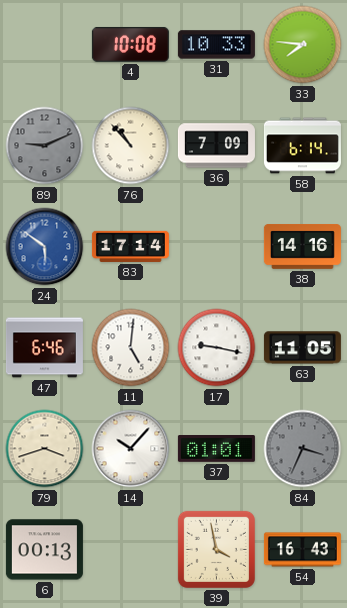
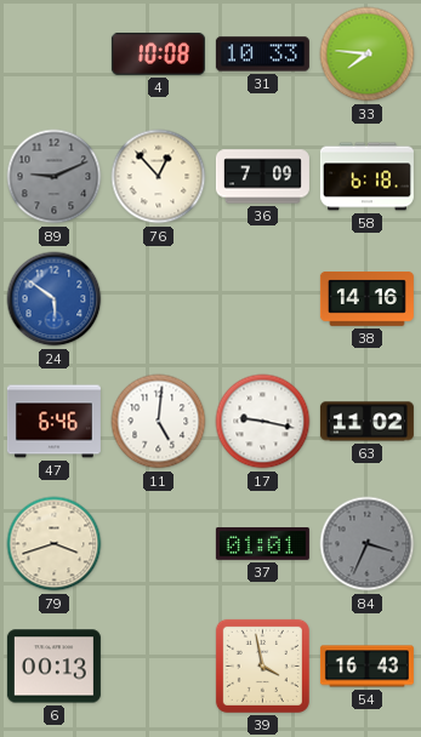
76: 10:53 -> 12:53
58: 6:14 -> 6:18
83: 17:14 -> none
63: 11:05 -> 11:02
14: 10:07 -> none
